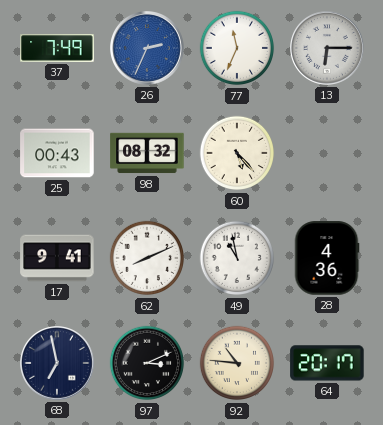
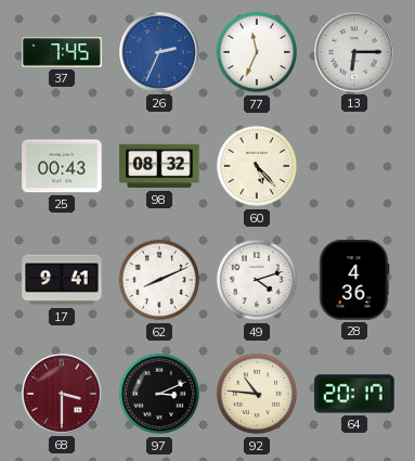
37: 7:49 -> 7:45
49: 10:58 -> 4:12
68: 6:58 -> 3:30
68 dial: navy -> burgundy
